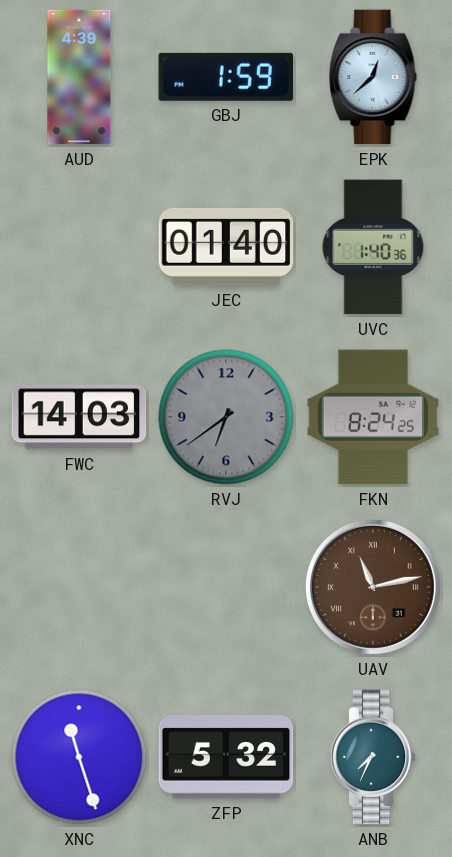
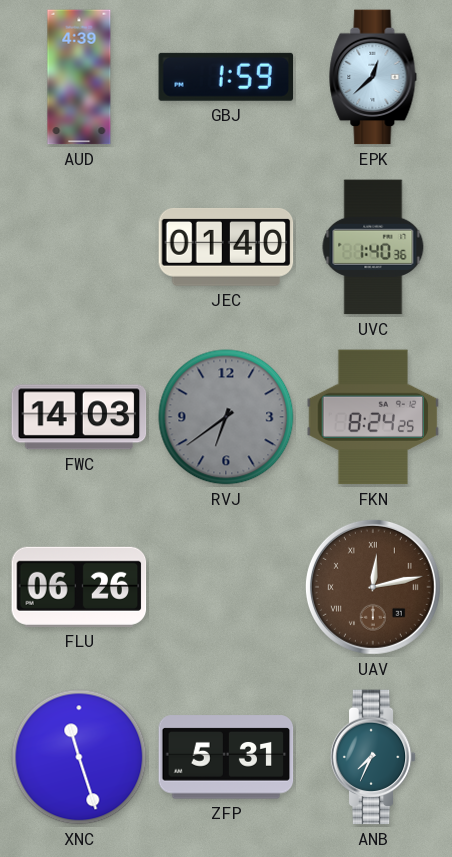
FLU: none -> 06:26
UAV: 11:13 -> 12:13
ZFP: 5:32 -> 5:31
